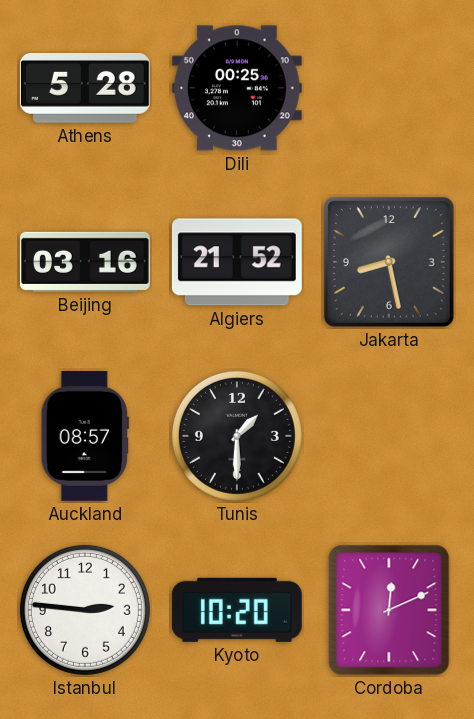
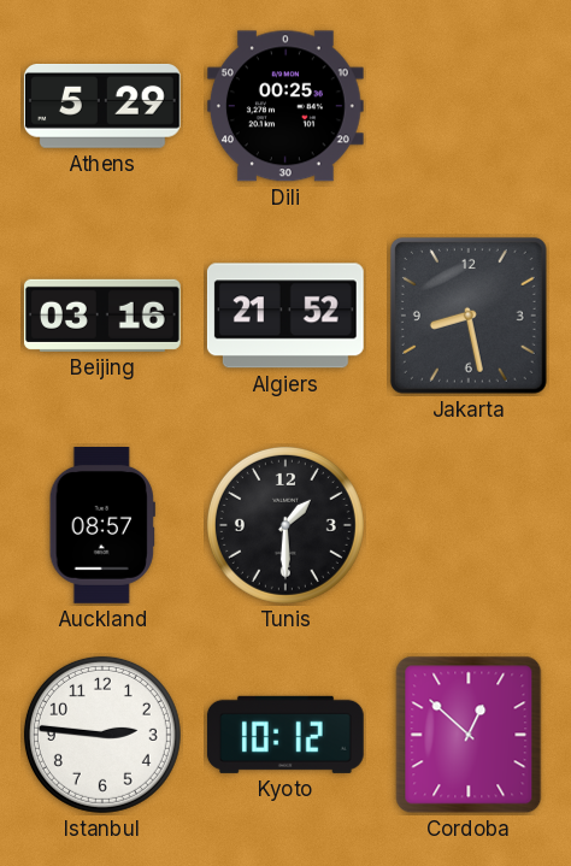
Athens: 5:28 -> 5:29
Kyoto: 10:20 -> 10:12
Cordoba: 12:11 -> 12:52
